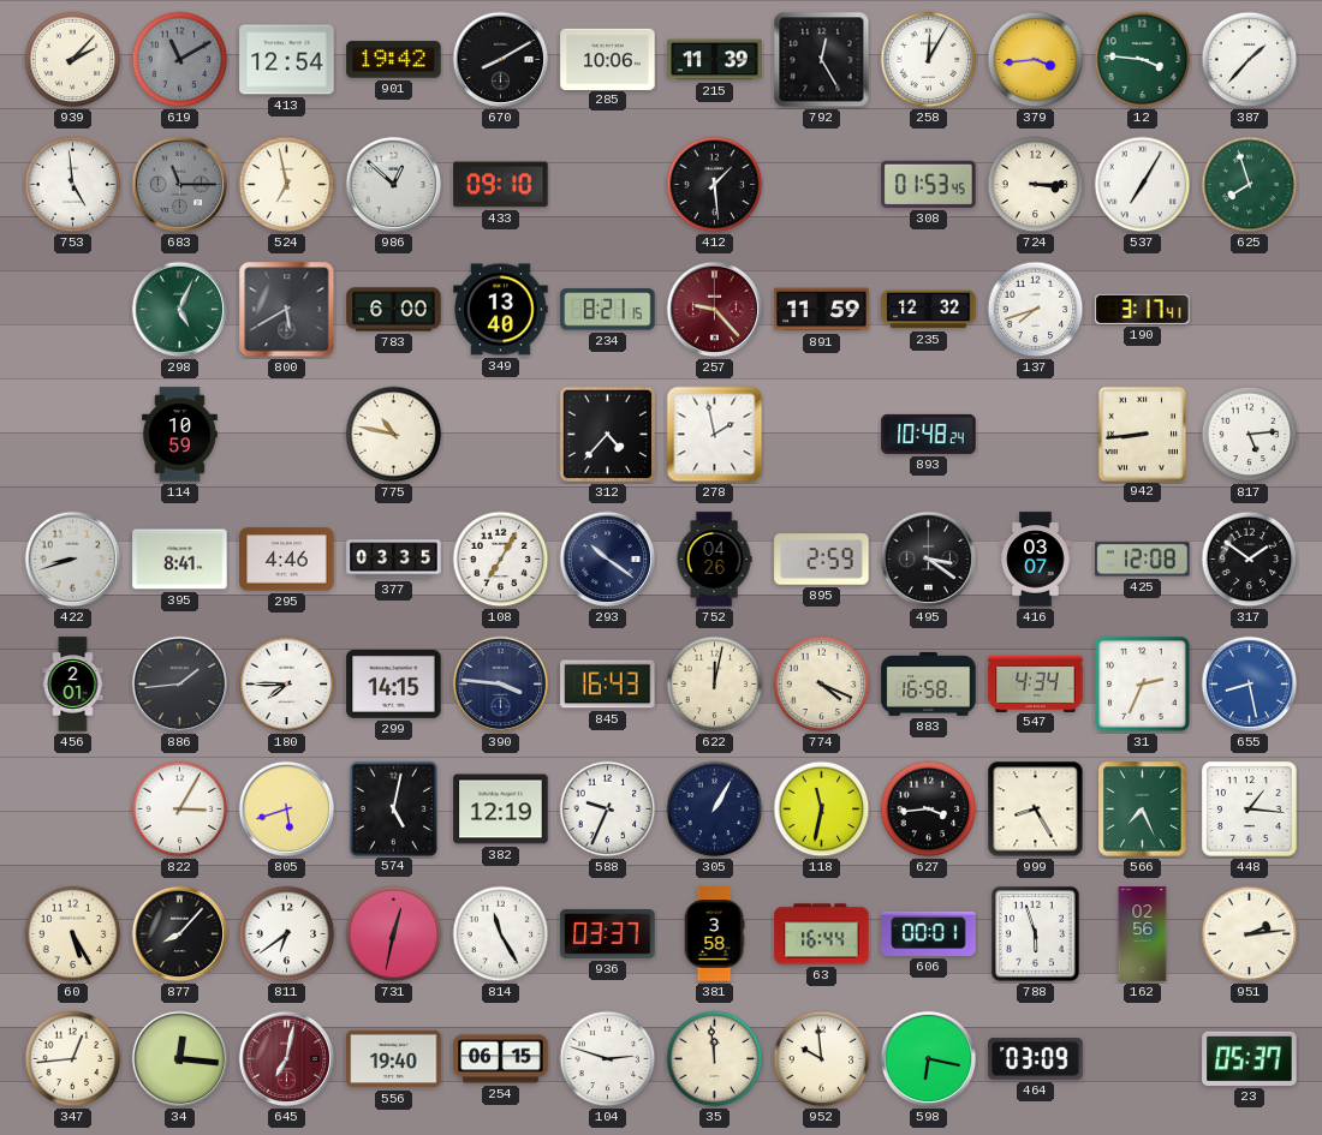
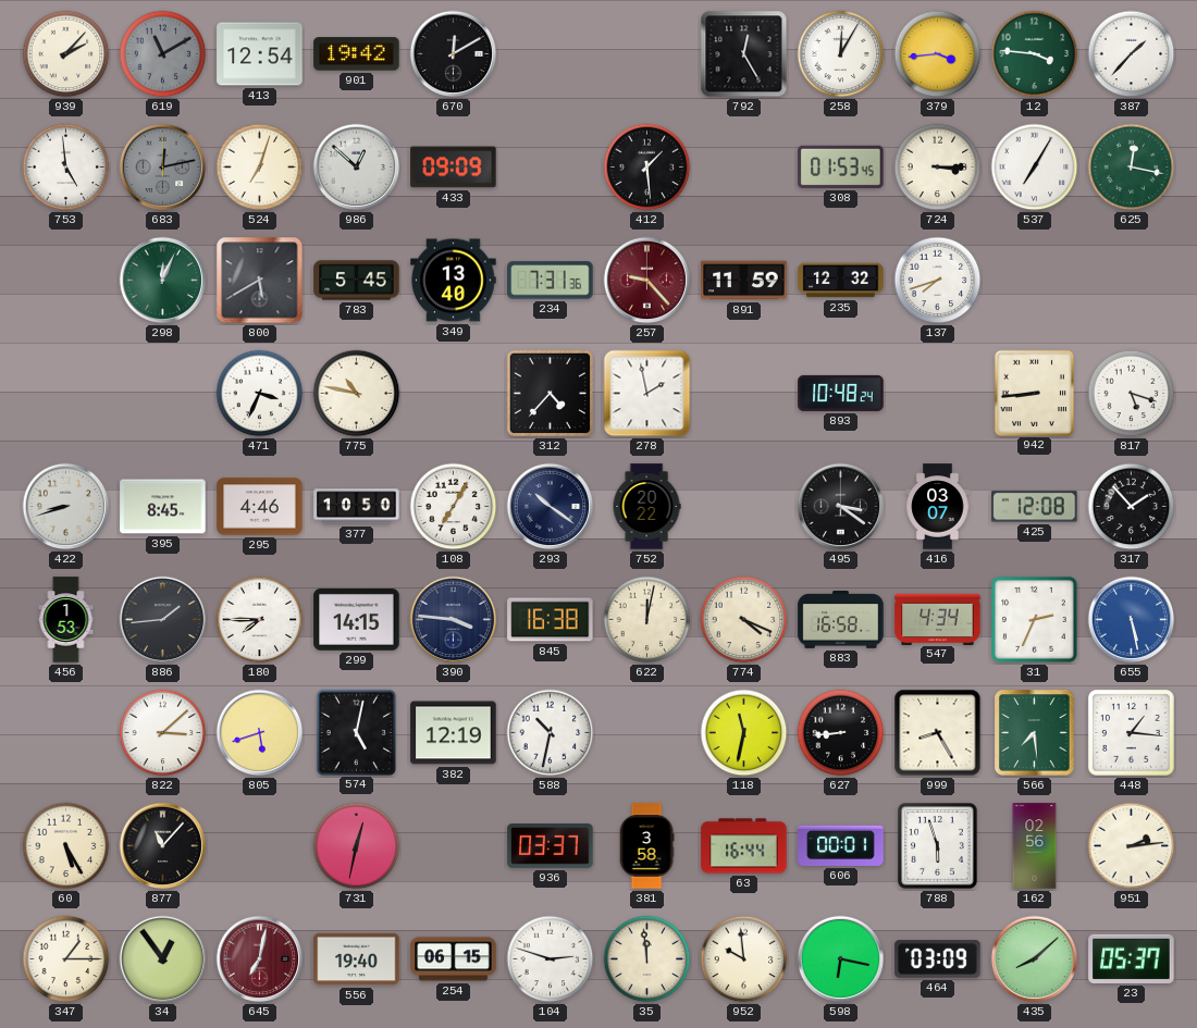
670: 8:10 -> 12:10
285: 10:06 -> none
215: 11:39 -> none
683: 11:15 -> 12:13
524: 6:58 -> 7:03
433: 09:10 -> 09:09
625: 7:57 -> 12:17
298: 5:04 -> 12:04
783: 6:00 -> 5:45
234: 8:21 -> 7:31
190: 3:17 -> none
114: 10:59 -> none
471: none -> 3:34
817: 5:14 -> 5:18
395: 8:41 -> 8:45
377: 03:35 -> 10:50
752: 04:26 -> 20:22
895: 2:59 -> none
317: 1:51 -> 1:53
456: 2:01 -> 1:53
845: 16:43 -> 16:38
655: 8:28 -> 5:28
822: 3:05 -> 3:08
588: 9:34 -> 10:32
305: 1:05 -> none
627: 3:44 -> 8:44
566: 7:26 -> 7:29
877: 8:07 -> 11:07
811: 6:39 -> none
814: 11:25 -> none
347: 12:44 -> 1:15
34: 12:16 -> 12:54
435: none -> 8:08
